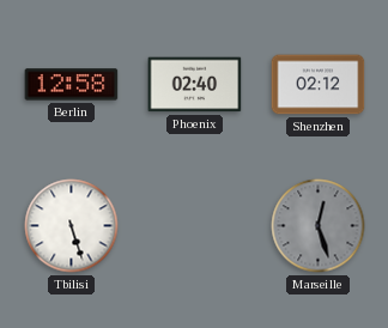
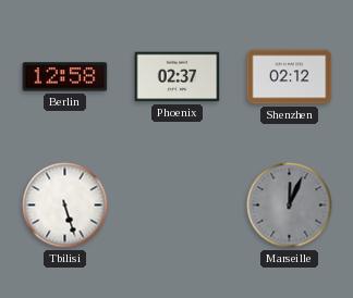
Phoenix: 02:40 -> 02:37
Marseille: 12:27 -> 12:04
